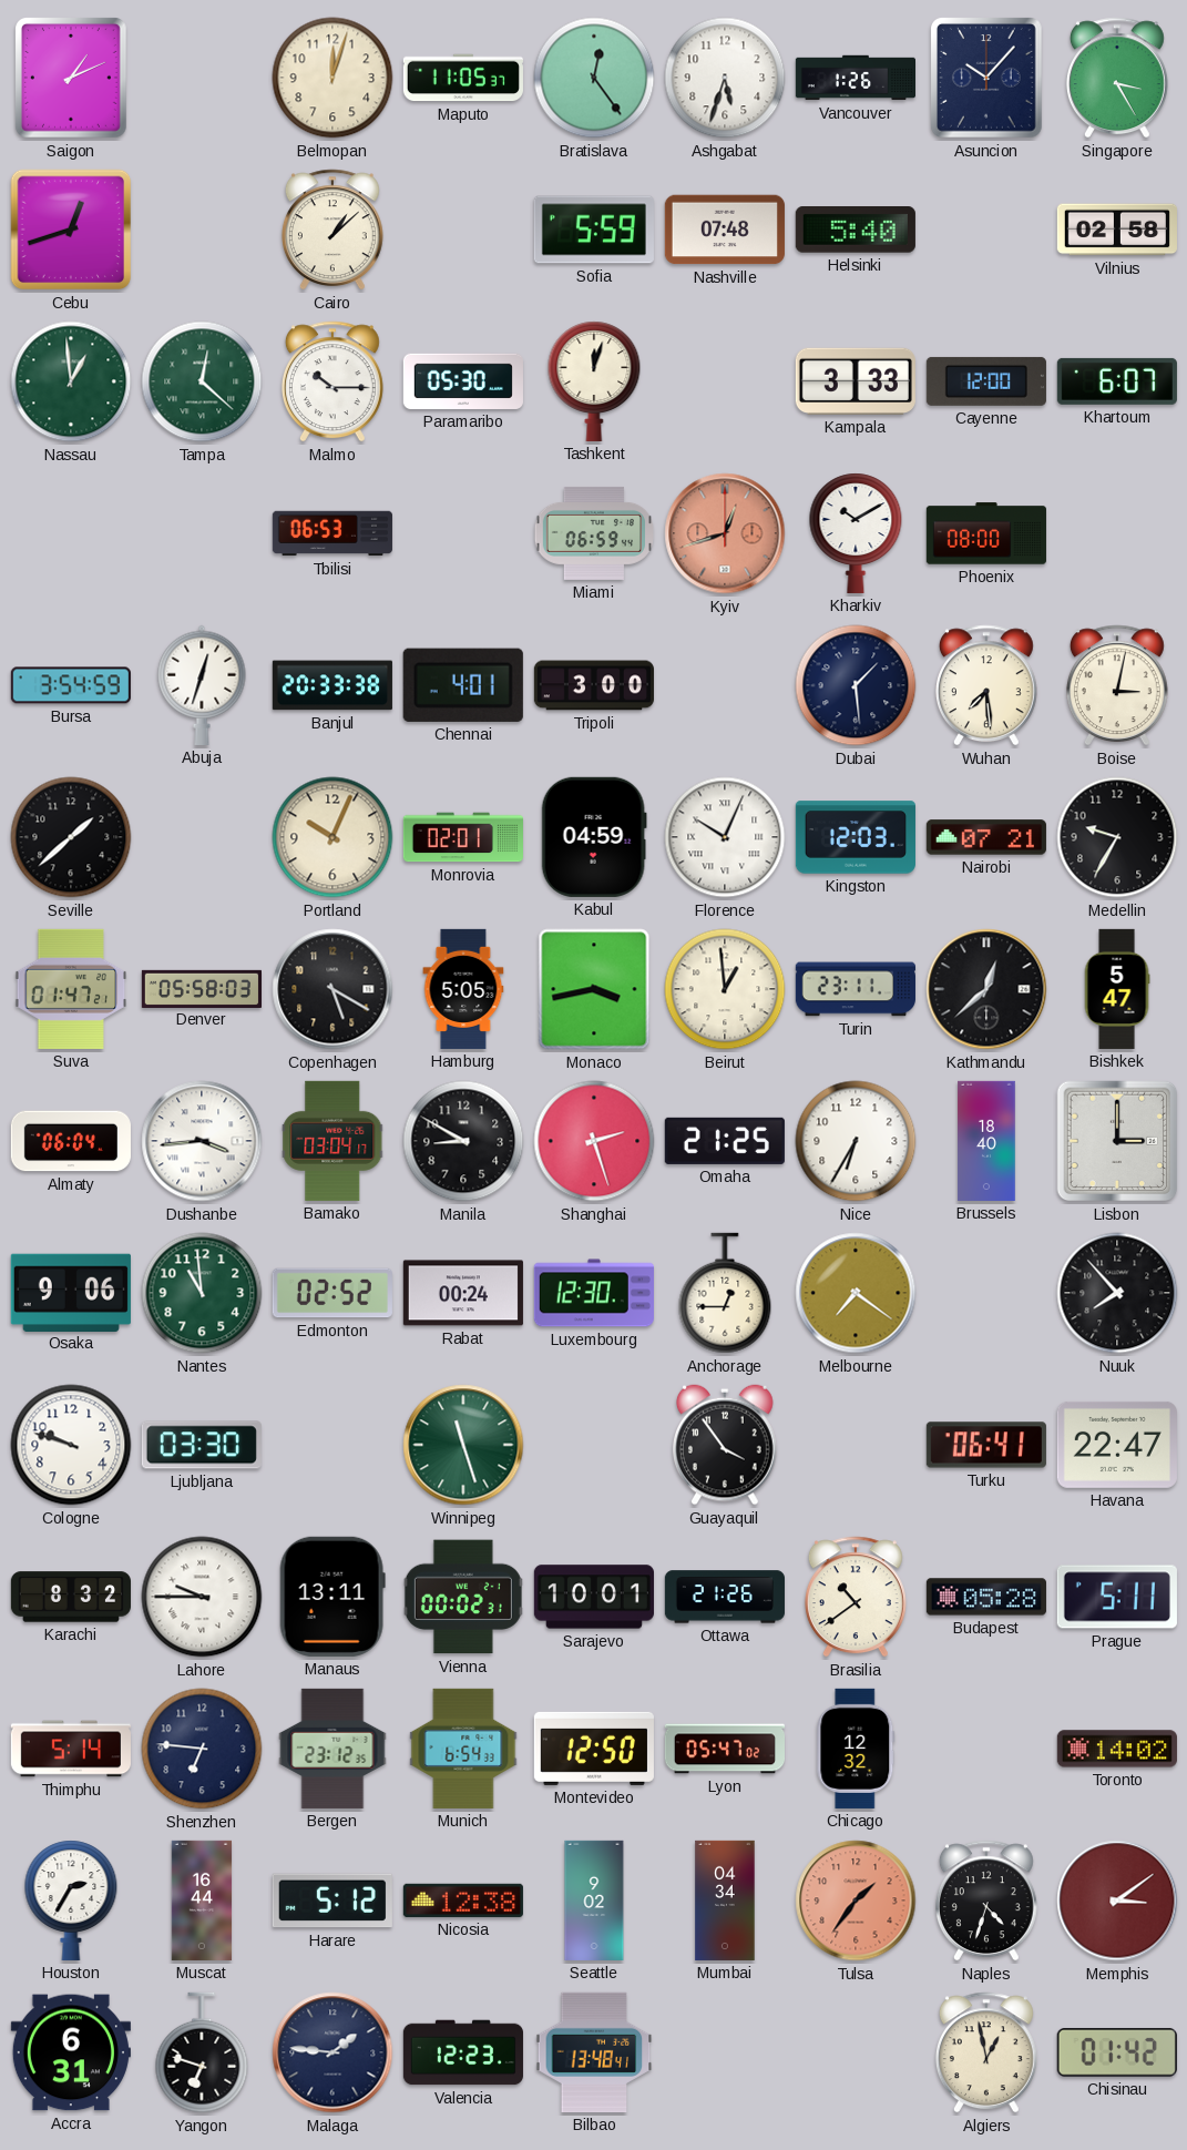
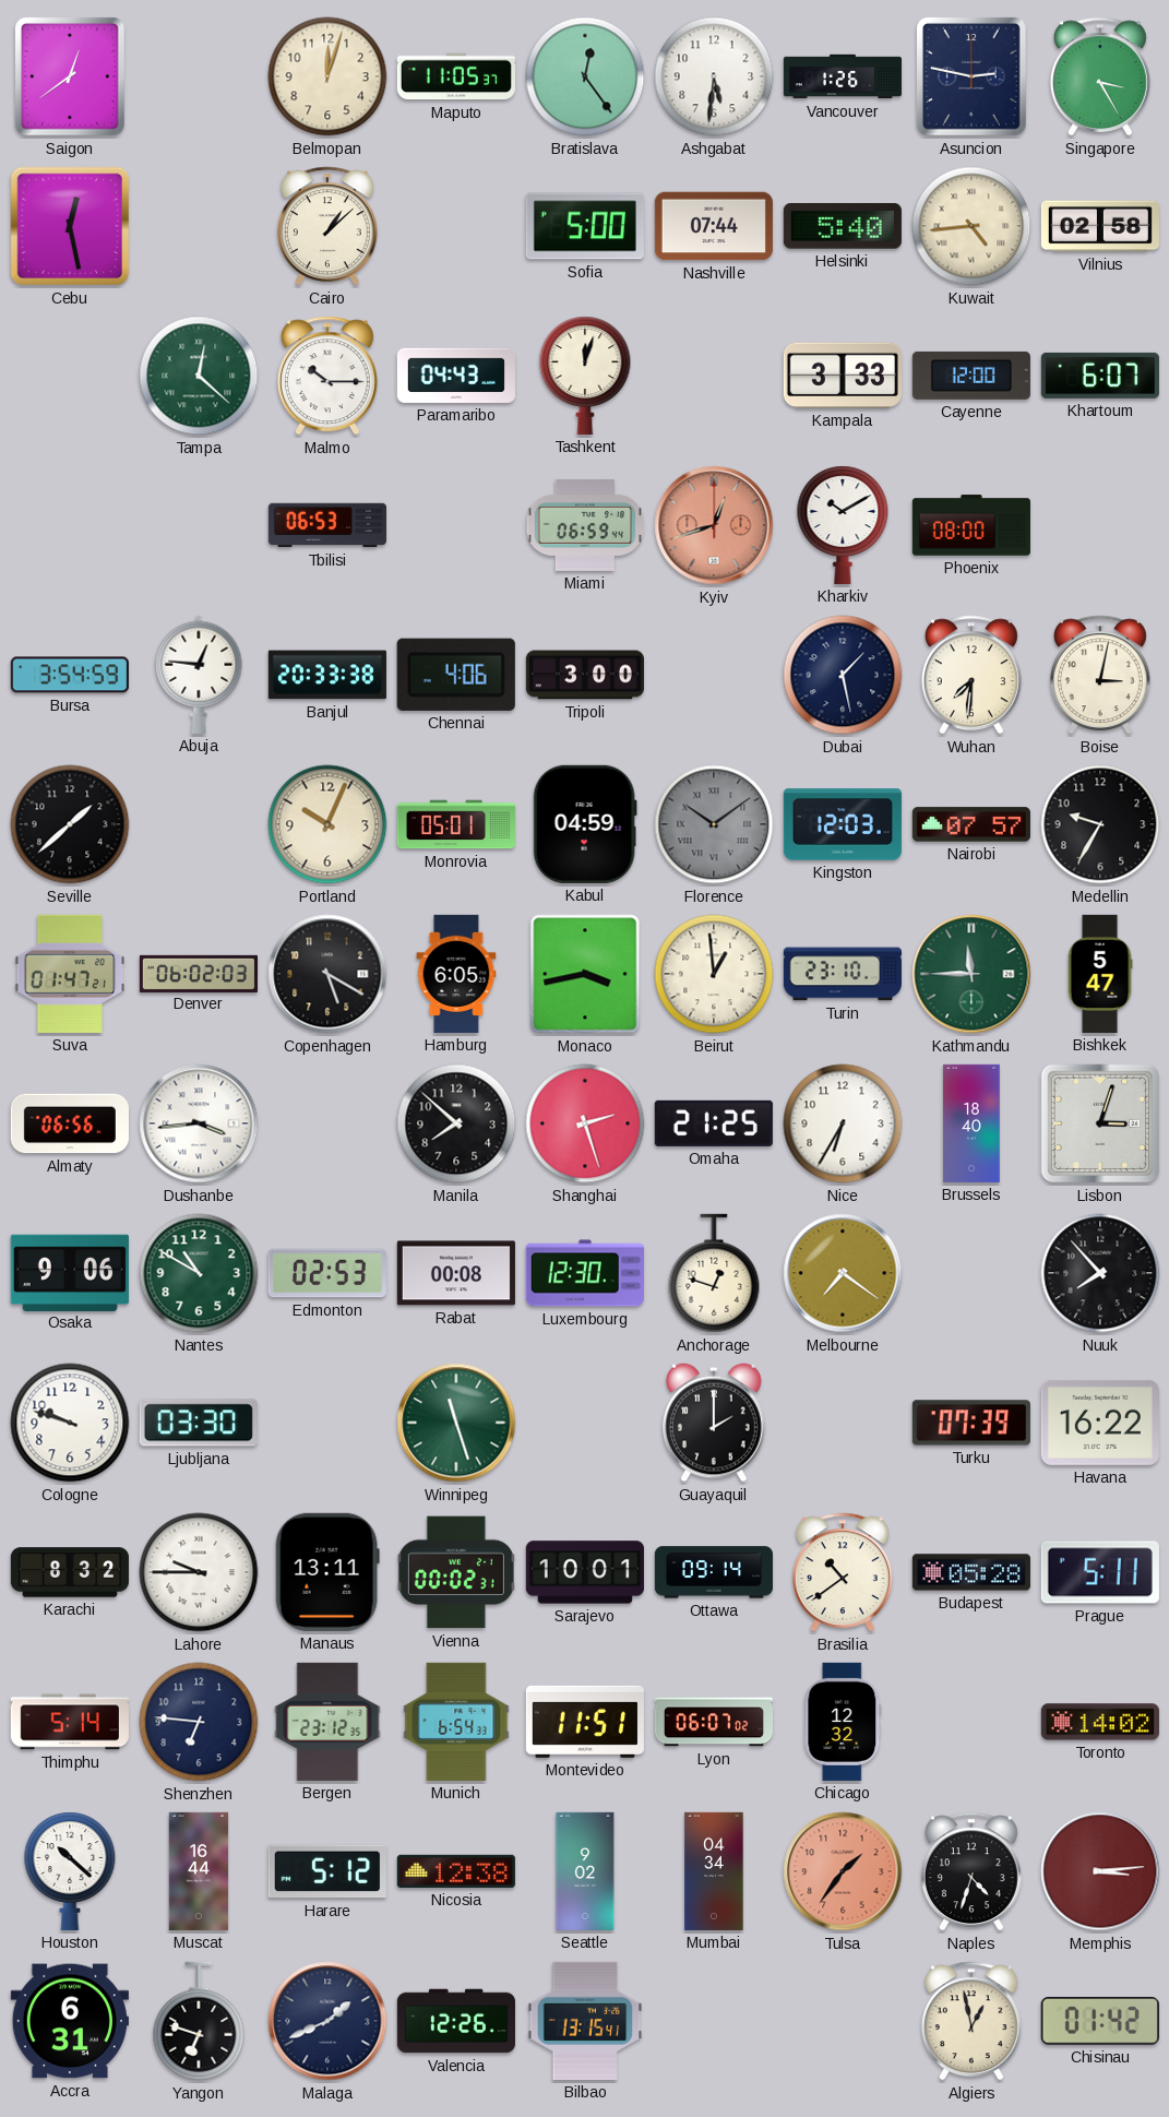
Saigon: 1:11 -> 12:39
Ashgabat: 5:33 -> 5:31
Asuncion: 10:07 -> 2:47
Cebu: 12:42 -> 12:28
Sofia: 5:59 -> 5:00
Nashville: 07:48 -> 07:44
Kuwait: none -> 4:44
Nassau: 12:59 -> none
Paramaribo: 05:30 -> 04:43
Abuja: 12:33 -> 12:46
Chennai: 4:01 -> 4:06
Dubai: 1:29 -> 1:28
Wuhan: 7:29 -> 7:31
Monrovia: 02:01 -> 05:01
Florence: 10:04 -> 10:09
Florence dial: white -> grey
Nairobi: 07:21 -> 07:57
Denver: 05:58 -> 06:02
Hamburg: 5:05 -> 6:05
Turin: 23:11 -> 23:10
Kathmandu: 12:38 -> 11:45
Kathmandu dial: black -> green
Almaty: 06:04 -> 06:56
Bamako: 03:04 -> none
Manila: 8:50 -> 7:52
Lisbon: 3:00 -> 3:03
Nantes: 10:59 -> 10:50
Edmonton: 02:52 -> 02:53
Rabat: 00:24 -> 00:08
Anchorage: 12:45 -> 12:48
Guayaquil: 3:54 -> 2:00
Turku: 06:41 -> 07:39
Havana: 22:47 -> 16:22
Ottawa: 21:26 -> 09:14
Montevideo: 12:50 -> 11:51
Lyon: 05:47 -> 06:07
Houston: 2:35 -> 10:22
Memphis: 3:09 -> 3:14
Malaga: 1:46 -> 1:41
Valencia: 12:23 -> 12:26
Bilbao: 13:48 -> 13:15
